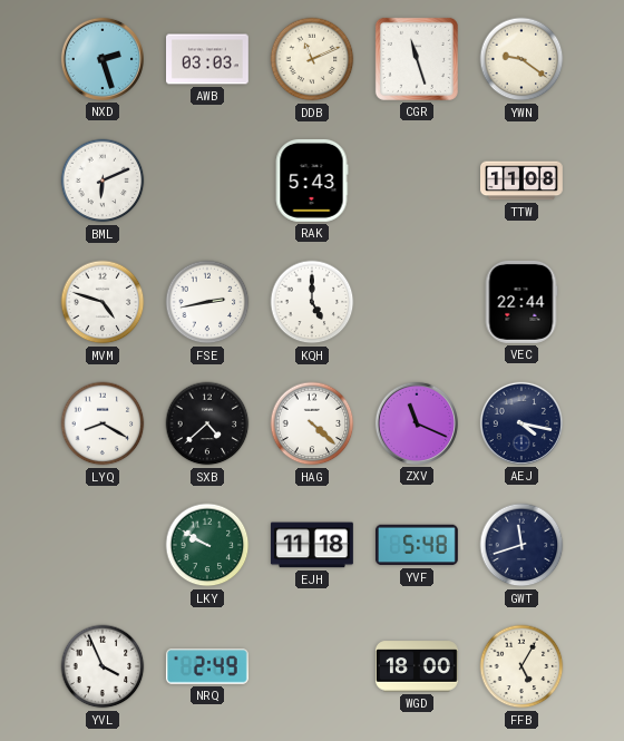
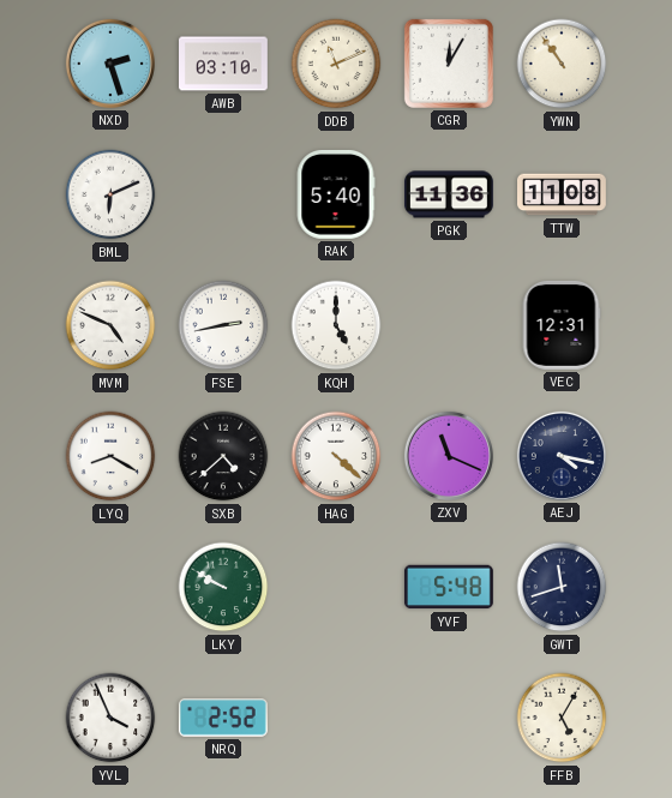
AWB: 03:03 -> 03:10
CGR: 11:27 -> 12:05
YWN: 9:21 -> 10:54
RAK: 5:43 -> 5:40
PGK: none -> 11:36
MVM: 4:48 -> 4:49
VEC: 22:44 -> 12:31
EJH: 11:18 -> none
NRQ: 2:49 -> 2:52
WGD: 18:00 -> none
